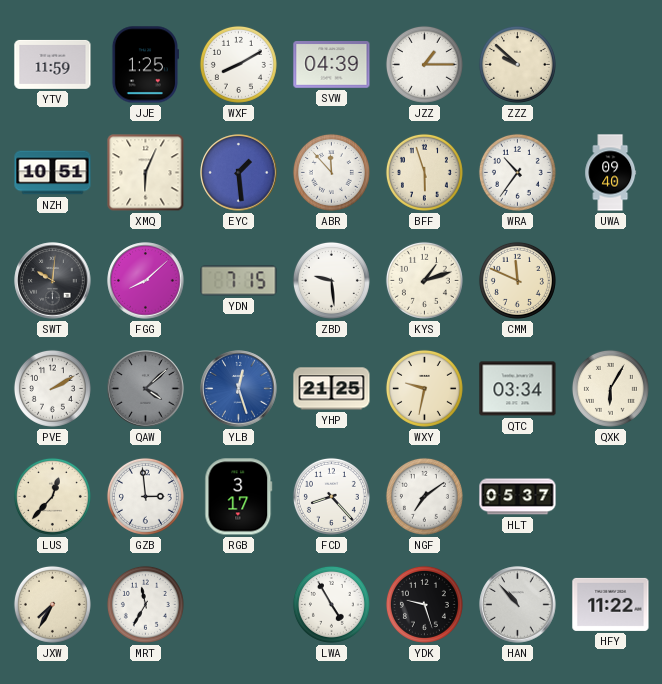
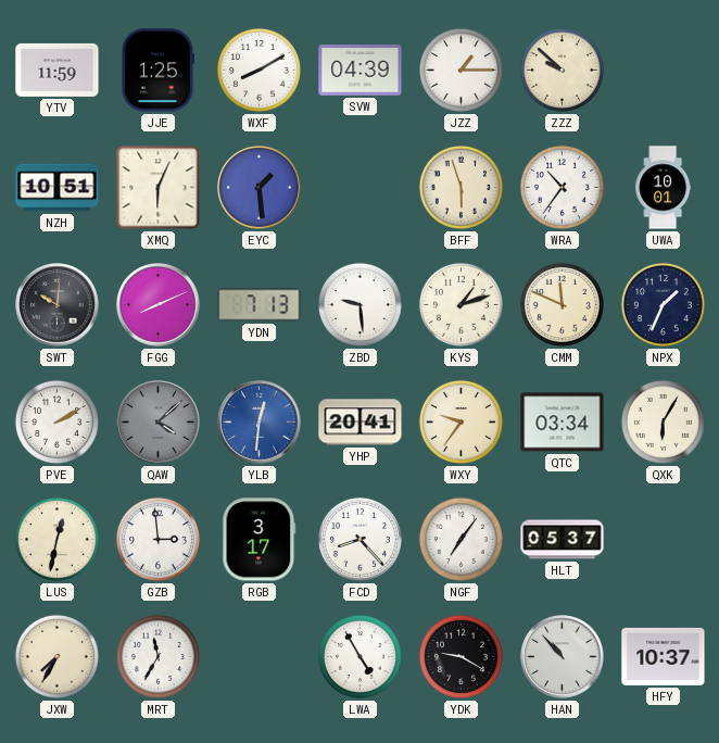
ABR: 11:53 -> none
UWA: 09:40 -> 10:01
FGG: 8:08 -> 8:11
YDN: 7:15 -> 7:13
NPX: none -> 1:34
YLB: 12:27 -> 12:31
YHP: 21:25 -> 20:41
WXY: 9:32 -> 9:36
LUS: 12:37 -> 12:32
NGF: 7:09 -> 7:06
YDK: 9:27 -> 9:20
HFY: 11:22 -> 10:37
